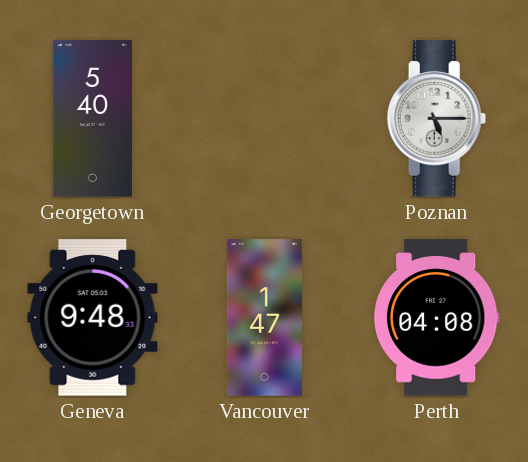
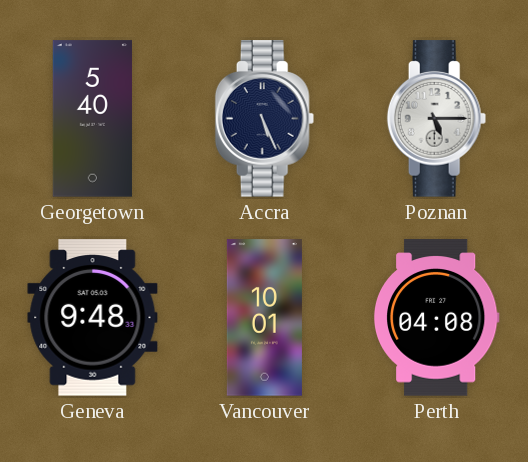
Accra: none -> 5:26
Vancouver: 1:47 -> 10:01
